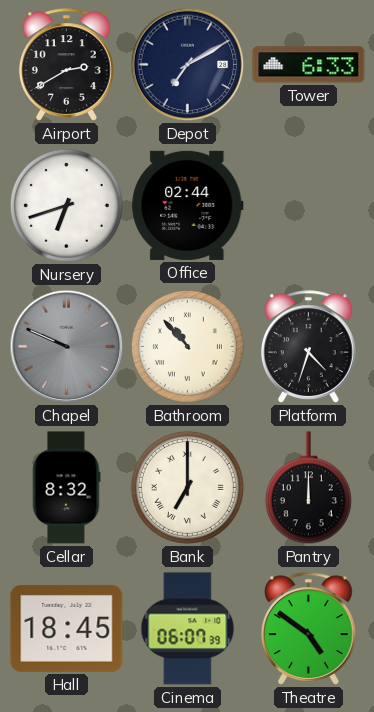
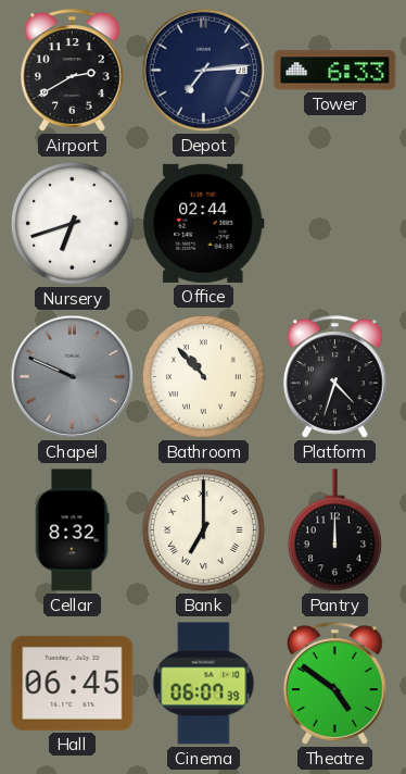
Depot: 7:10 -> 7:14
Hall: 18:45 -> 06:45
